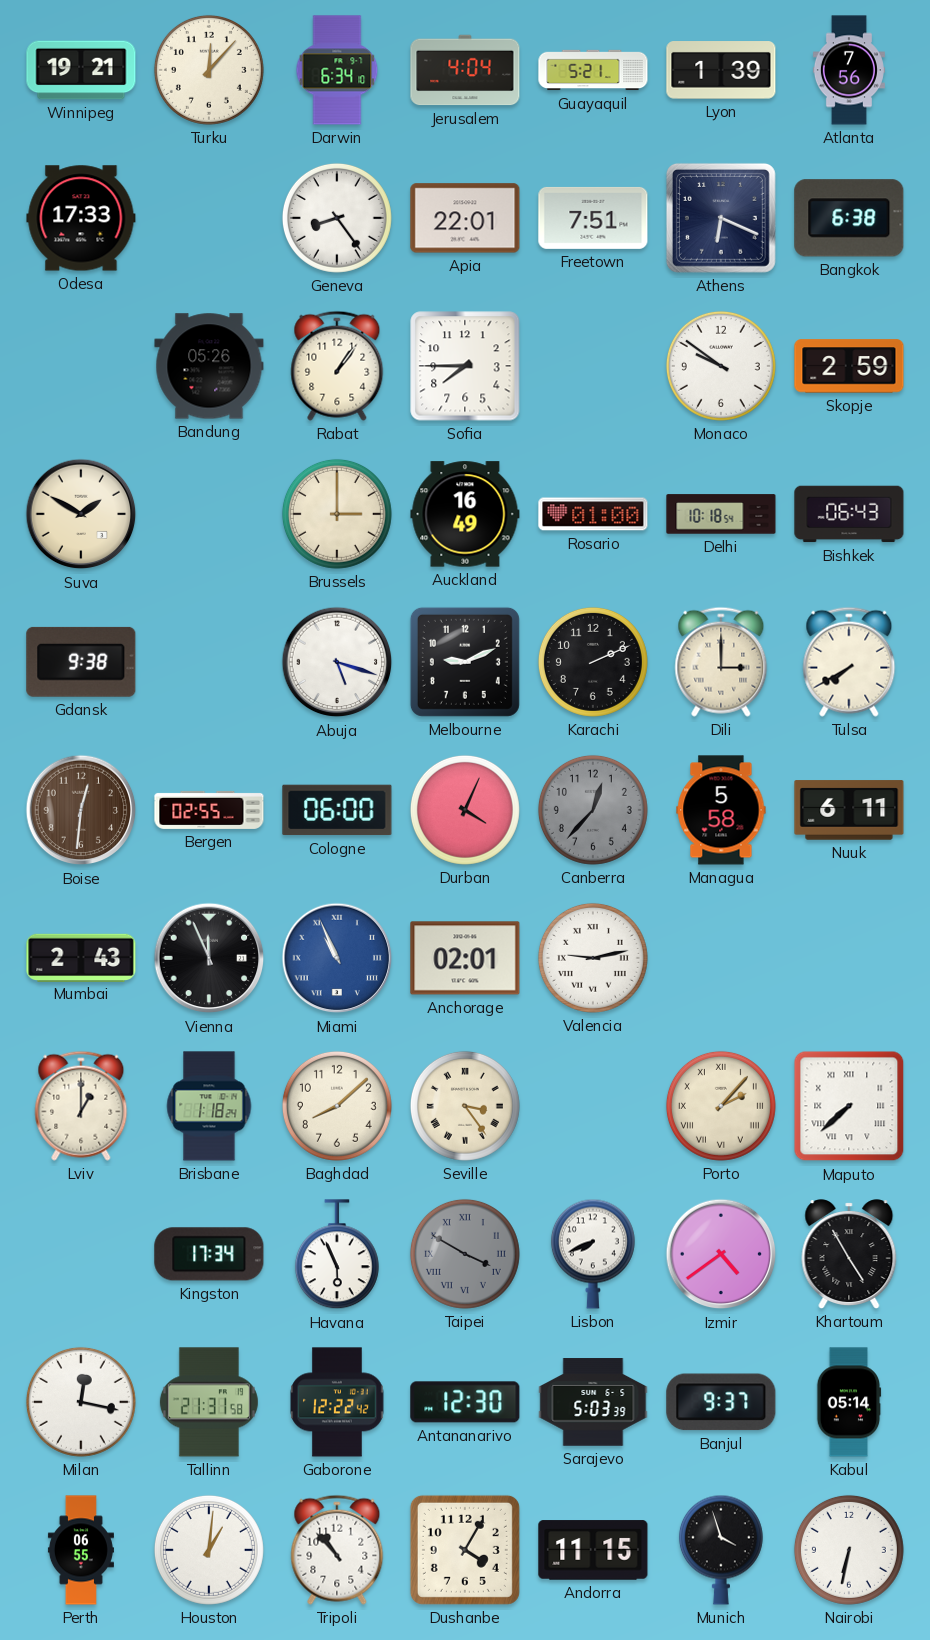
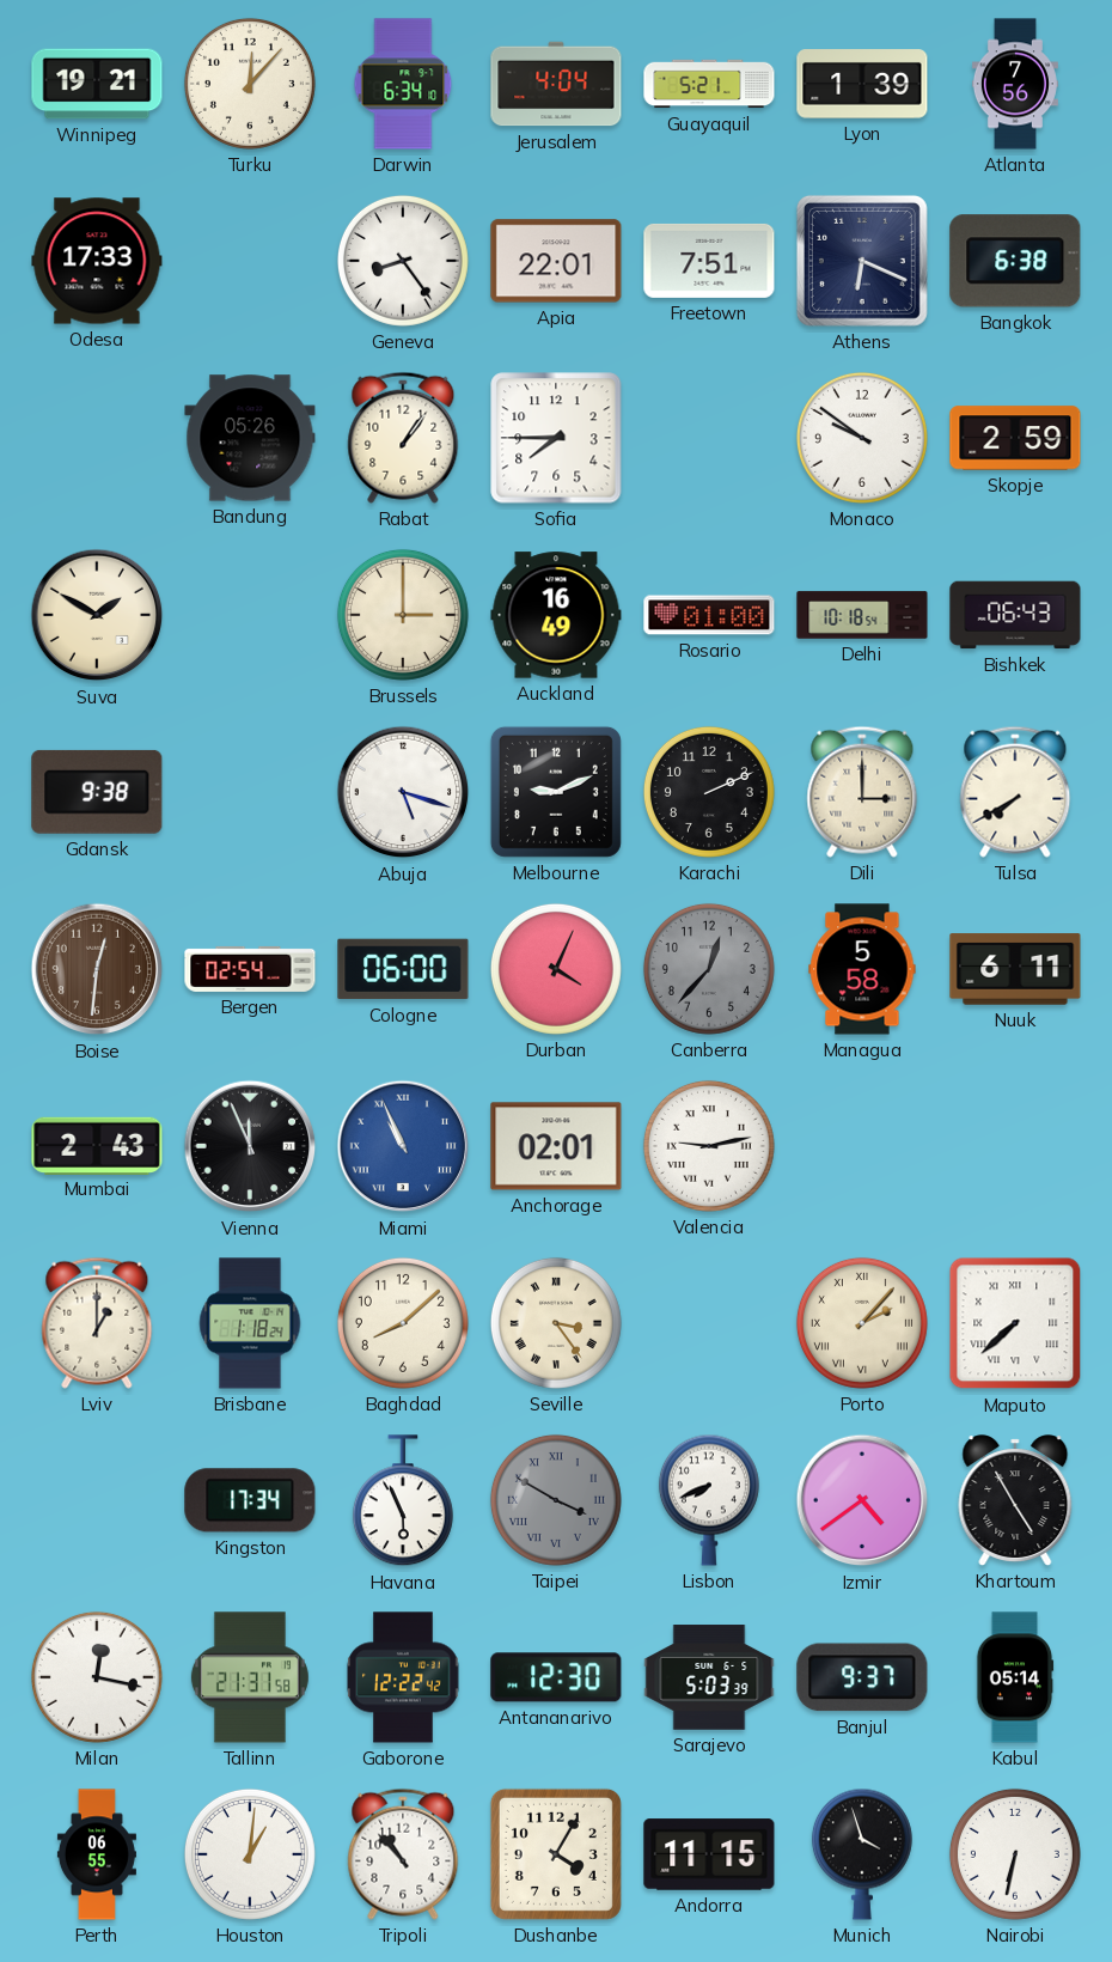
Bergen: 02:55 -> 02:54
